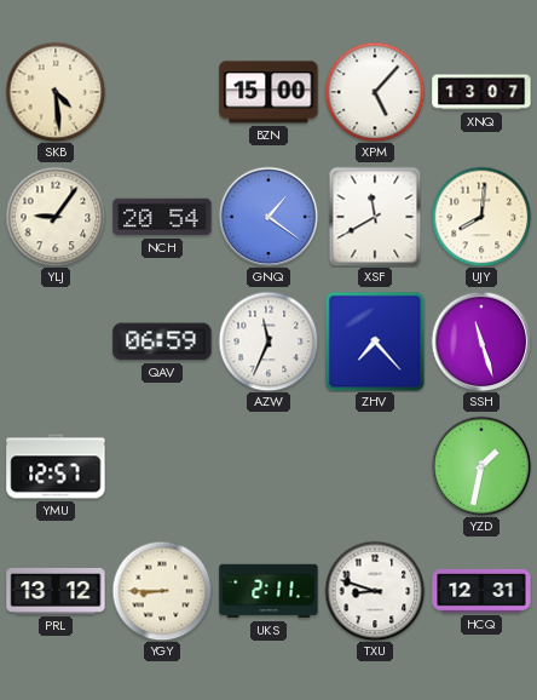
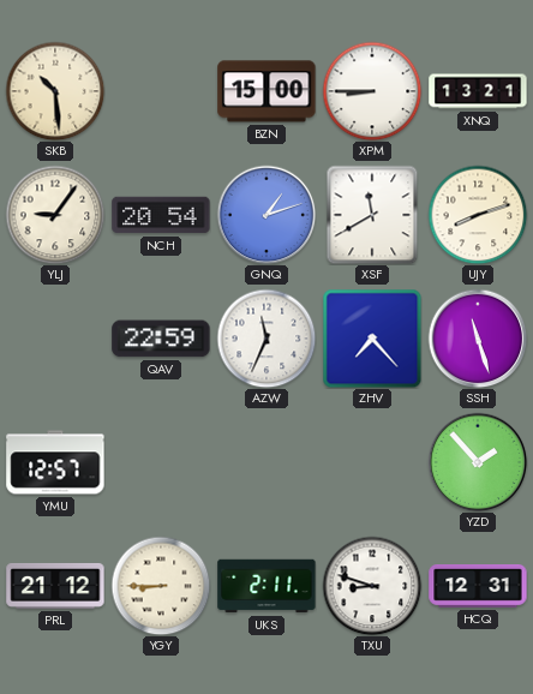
SKB: 4:29 -> 10:29
XPM: 5:07 -> 8:45
XNQ: 13:07 -> 13:21
GNQ: 1:21 -> 1:12
UJY: 8:01 -> 8:12
QAV: 06:59 -> 22:59
YZD: 1:32 -> 1:53
PRL: 13:12 -> 21:12
